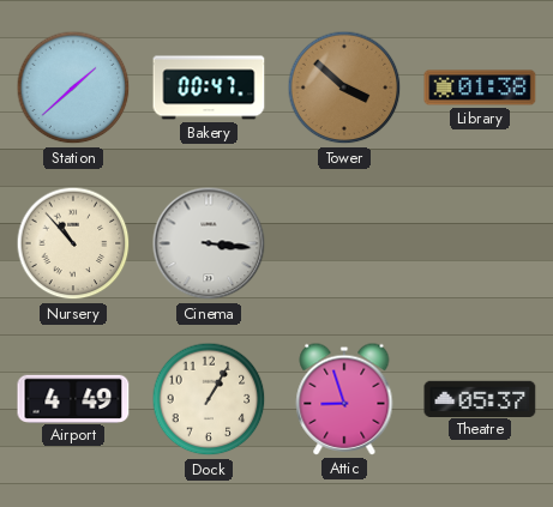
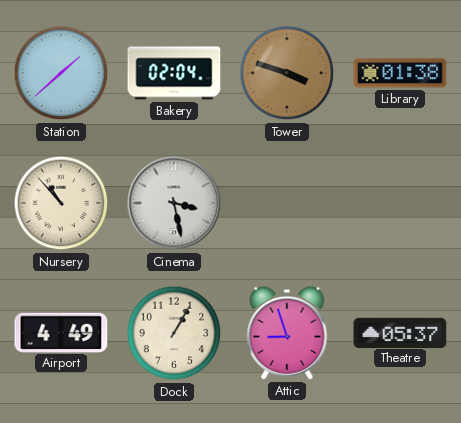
Bakery: 00:47 -> 02:04
Tower: 3:52 -> 3:48
Cinema: 3:16 -> 3:28
